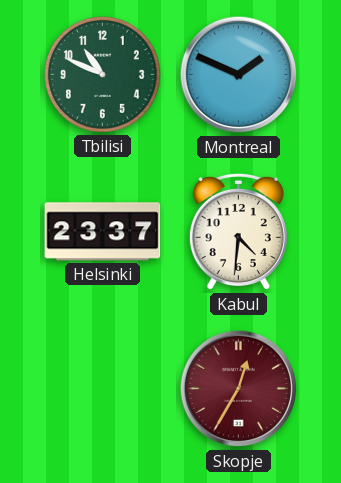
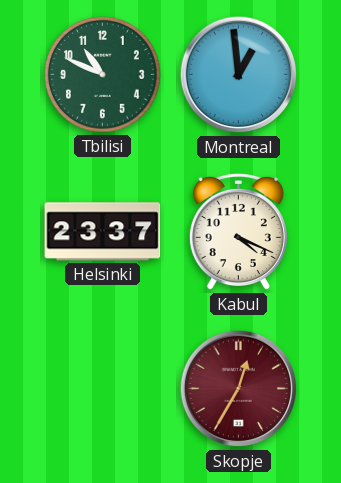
Montreal: 1:49 -> 12:59
Kabul: 4:31 -> 4:19
